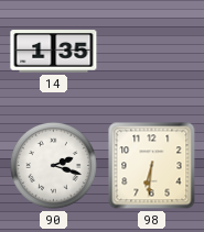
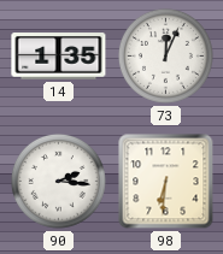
73: none -> 12:04
90: 2:18 -> 2:16
